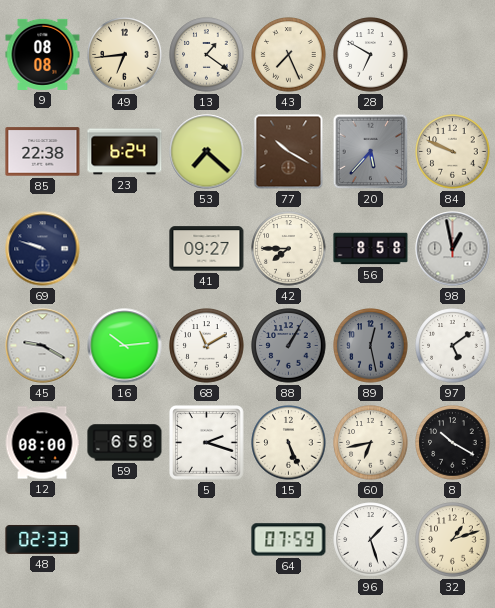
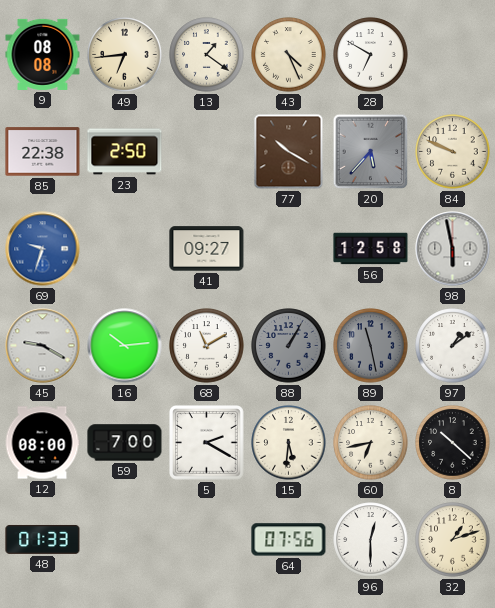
43: 7:26 -> 4:26
23: 6:24 -> 2:50
53: 7:22 -> none
69: 9:48 -> 9:33
69 dial: navy -> blue
42: 7:45 -> none
56: 8:58 -> 12:58
98: 12:58 -> 5:58
89: 12:28 -> 11:28
97: 5:09 -> 1:09
59: 6:58 -> 7:00
5: 2:18 -> 2:20
15: 5:26 -> 5:31
8: 10:20 -> 10:22
48: 02:33 -> 01:33
64: 07:59 -> 07:56
96: 1:27 -> 12:30
